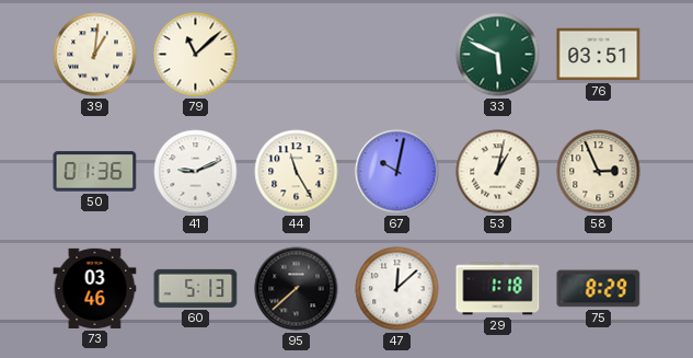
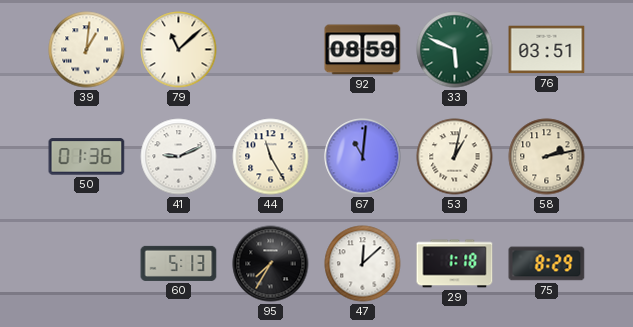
92: none -> 08:59
67: 10:02 -> 11:01
58: 2:56 -> 2:13
73: 03:46 -> none
95: 7:38 -> 7:35
